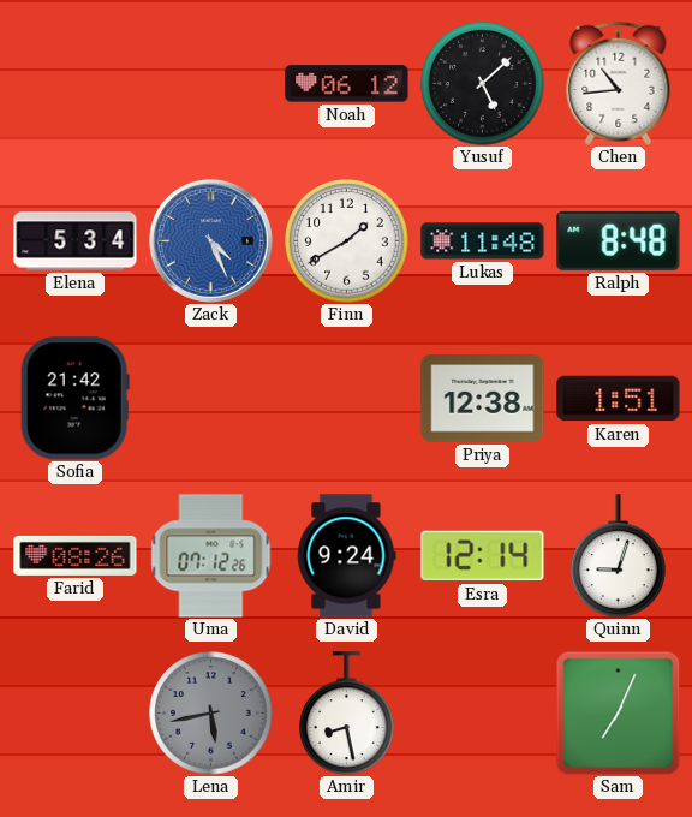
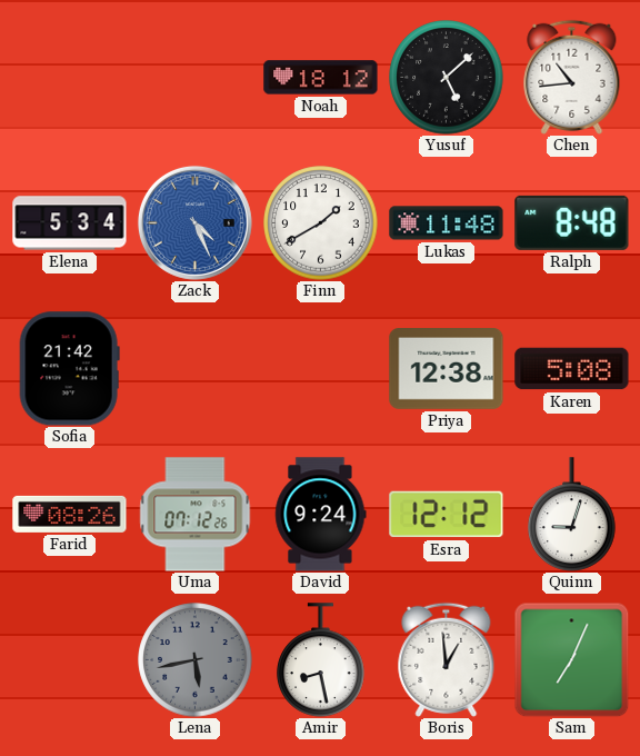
Noah: 06:12 -> 18:12
Karen: 1:51 -> 5:08
Esra: 12:14 -> 12:12
Boris: none -> 12:59
